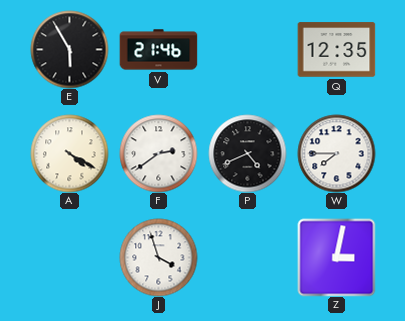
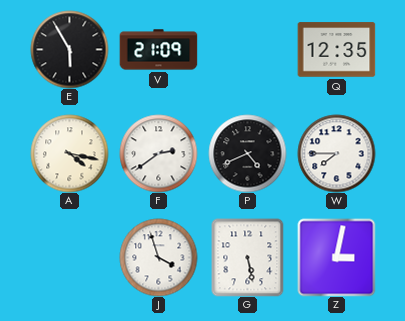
V: 21:46 -> 21:09
A: 4:20 -> 4:17
G: none -> 5:28
